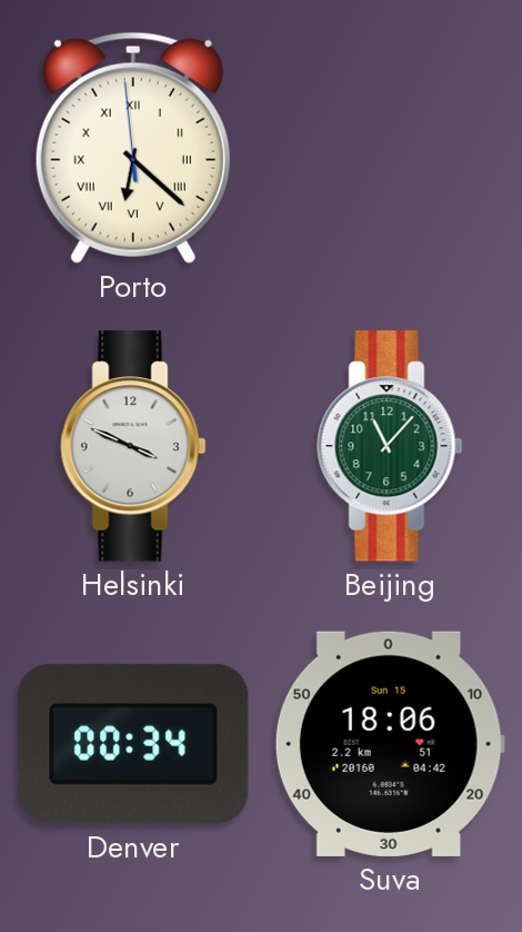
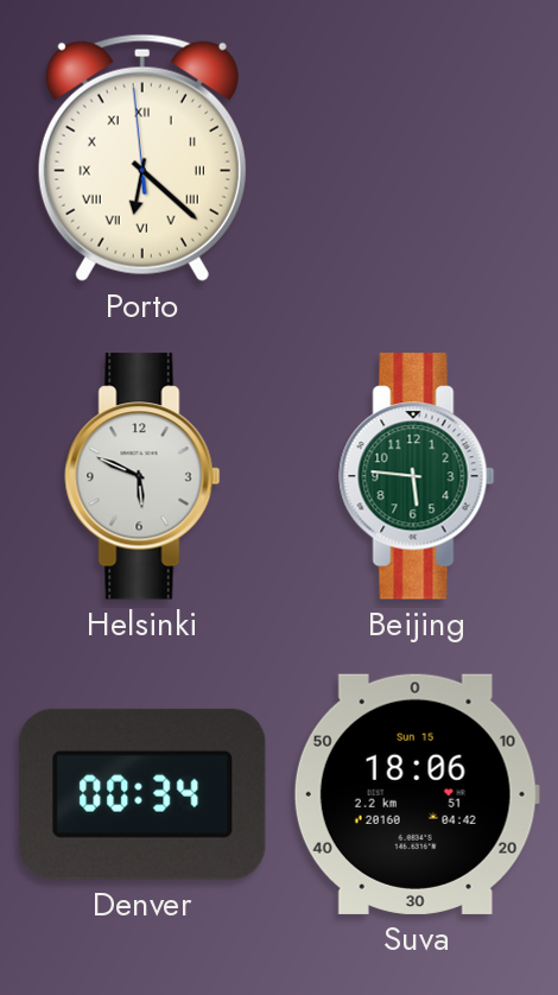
Helsinki: 3:49 -> 5:49
Beijing: 11:07 -> 5:46
